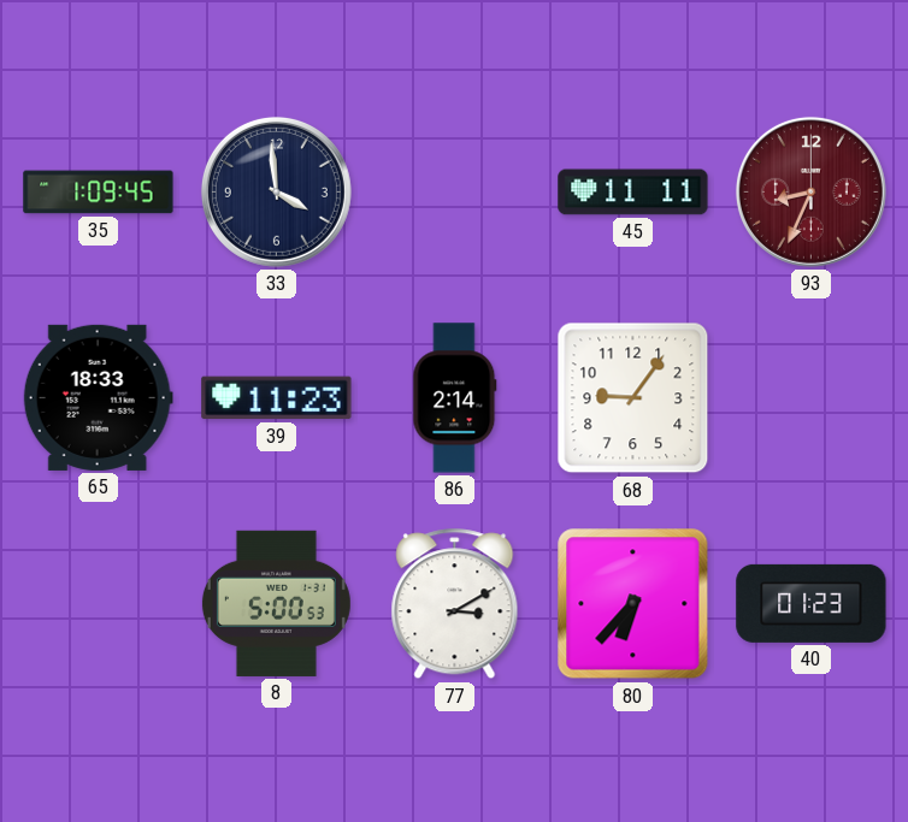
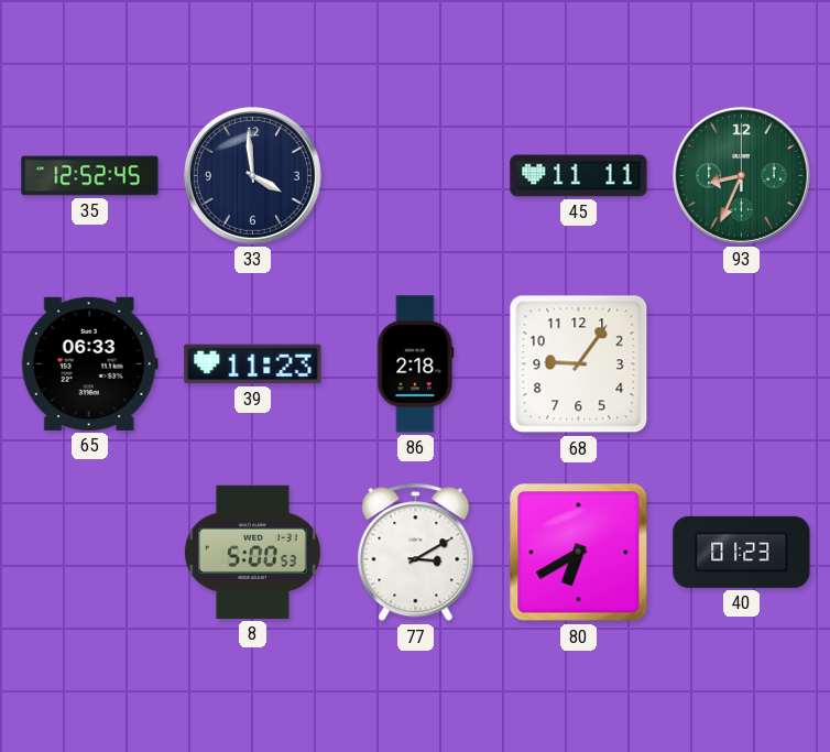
35: 1:09 -> 12:52
93 dial: burgundy -> green
65: 18:33 -> 06:33
86: 2:14 -> 2:18
80: 6:37 -> 6:40
